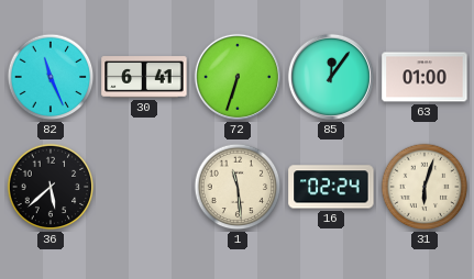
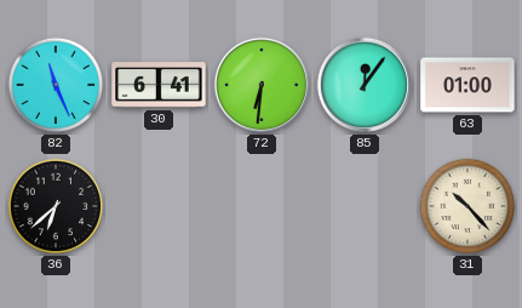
72: 6:33 -> 6:31
36: 5:38 -> 6:38
1: 11:29 -> none
16: 02:24 -> none
31: 6:03 -> 10:23
